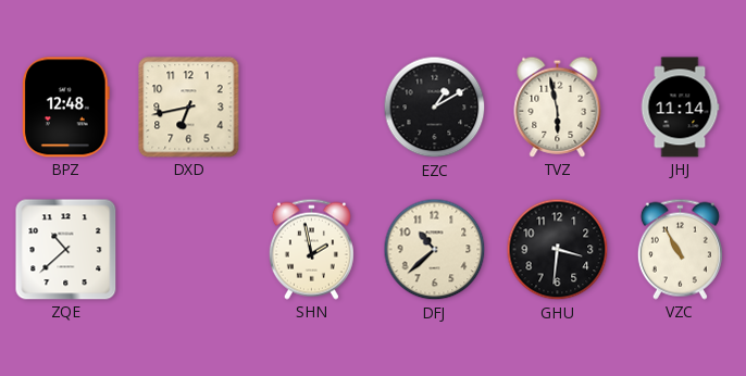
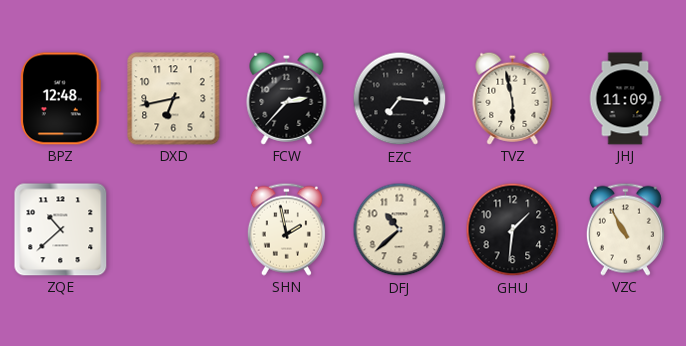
FCW: none -> 2:37
EZC: 1:10 -> 7:16
JHJ: 11:14 -> 11:09
GHU: 3:31 -> 1:31
